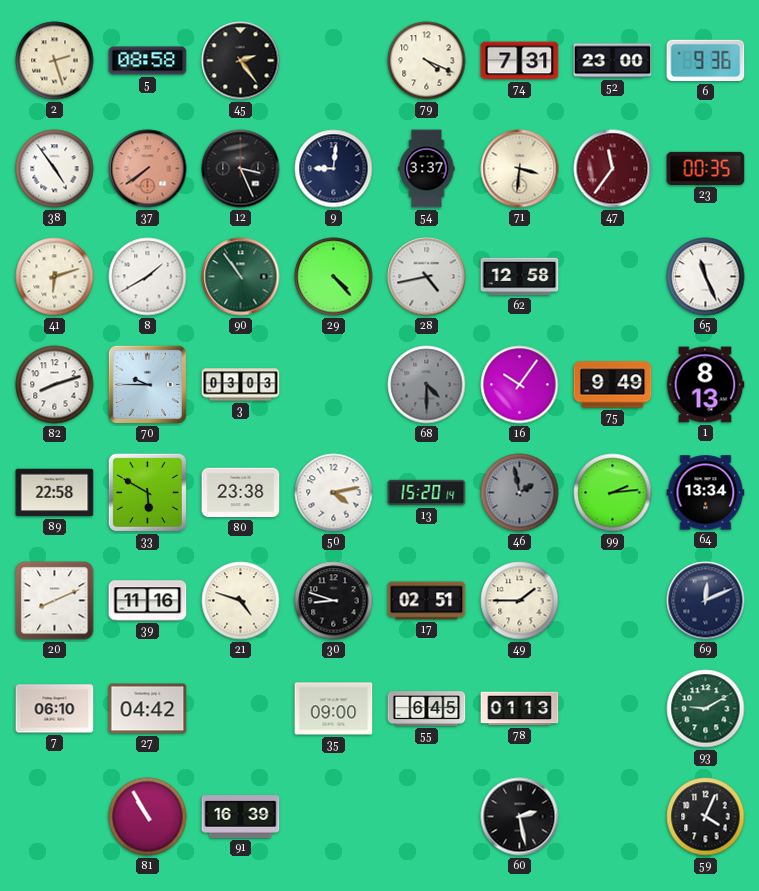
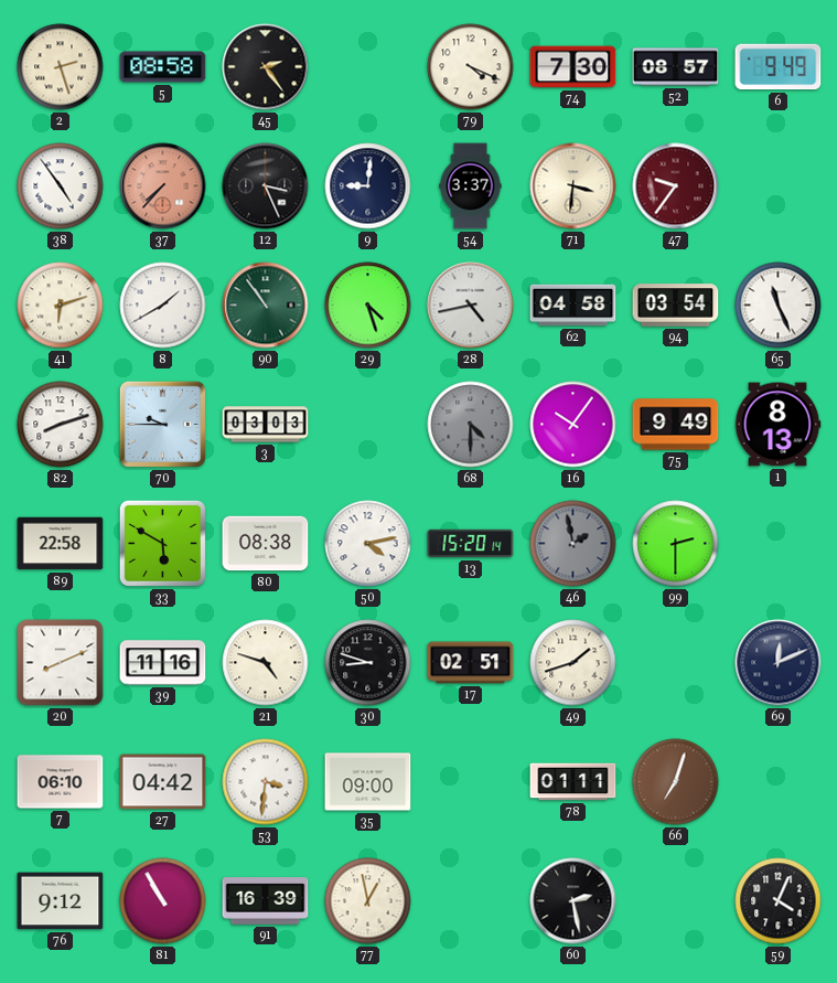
74: 7:31 -> 7:30
52: 23:00 -> 08:57
6: 9:36 -> 9:49
37: 7:39 -> 7:37
47: 11:36 -> 9:36
23: 00:35 -> none
29: 4:23 -> 4:27
62: 12:58 -> 04:58
94: none -> 03:54
80: 23:38 -> 08:38
99: 2:14 -> 2:30
64: 13:34 -> none
49: 1:45 -> 1:42
53: none -> 3:31
55: 6:45 -> none
78: 01:13 -> 01:11
66: none -> 7:03
93: 9:10 -> none
76: none -> 9:12
77: none -> 12:58
